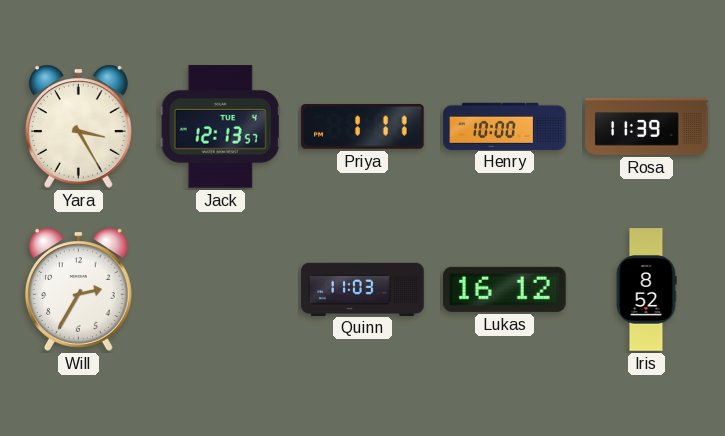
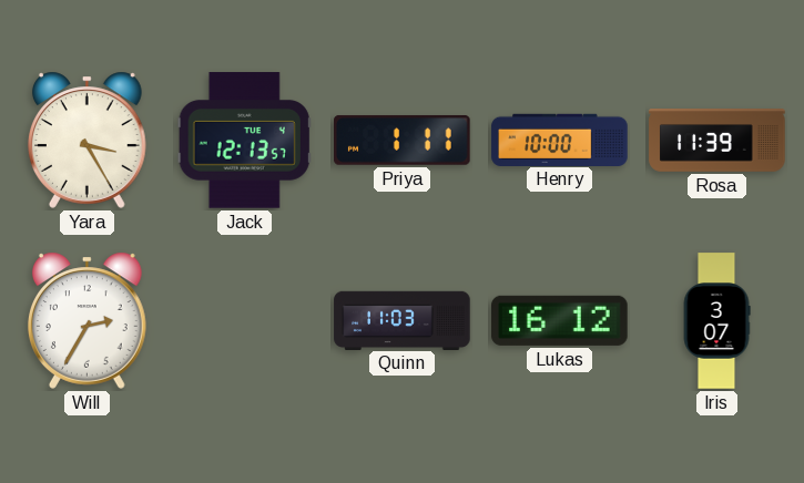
Iris: 8:52 -> 3:07
